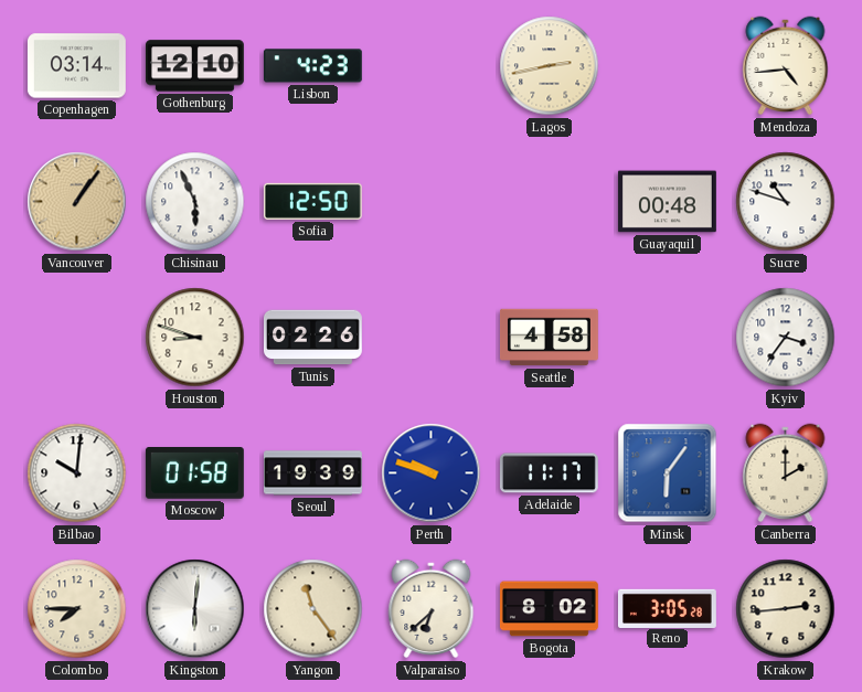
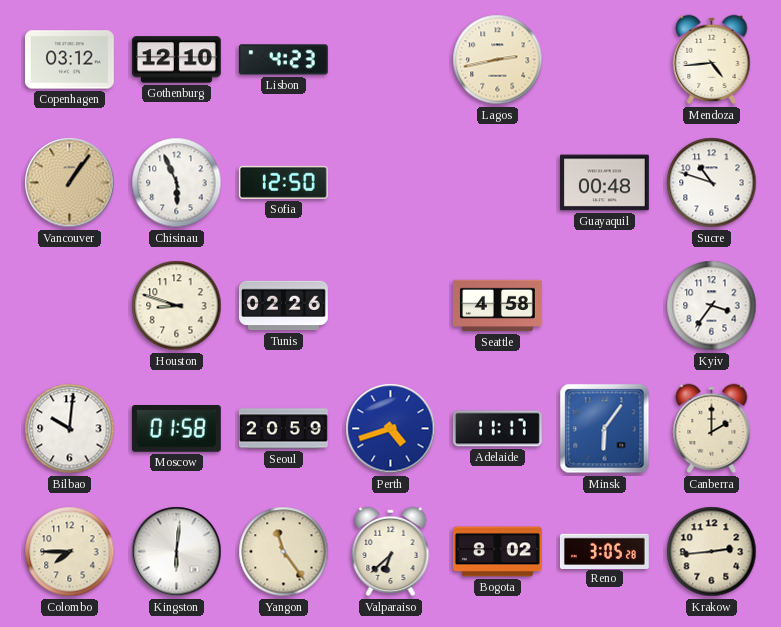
Copenhagen: 03:14 -> 03:12
Seoul: 19:39 -> 20:59
Perth: 9:48 -> 4:42
